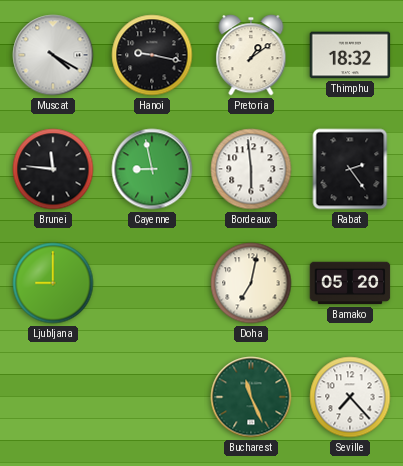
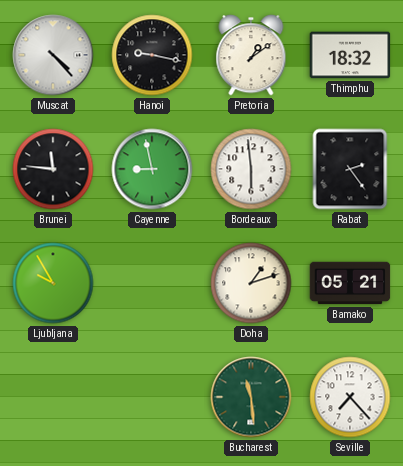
Muscat: 4:20 -> 4:23
Ljubljana: 9:00 -> 9:55
Doha: 7:02 -> 1:12
Bamako: 05:20 -> 05:21
Bucharest: 11:26 -> 11:29
